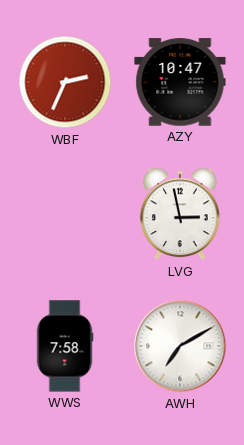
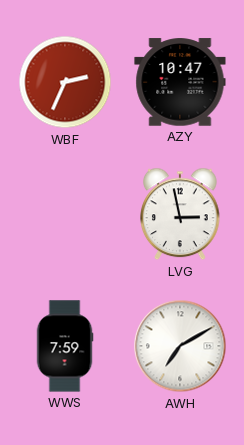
WWS: 7:58 -> 7:59
